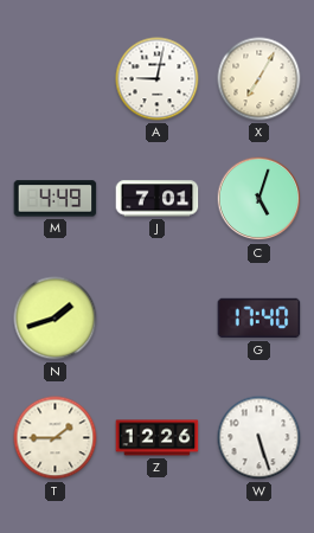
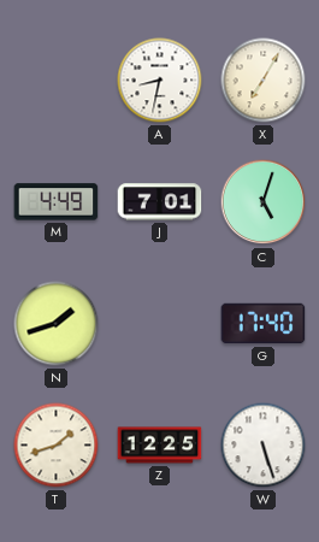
A: 9:02 -> 8:32
T: 1:45 -> 1:42
Z: 12:26 -> 12:25
